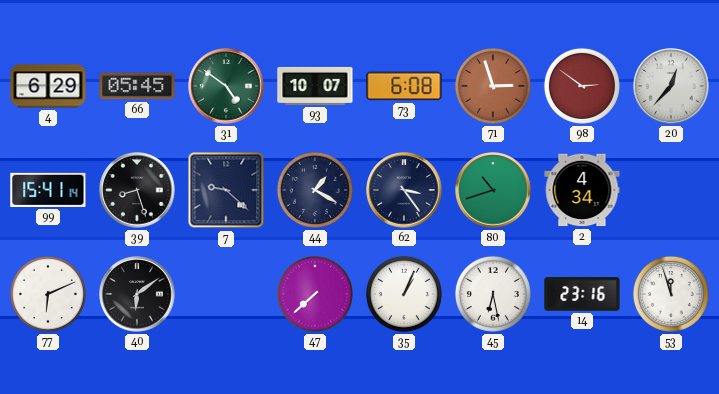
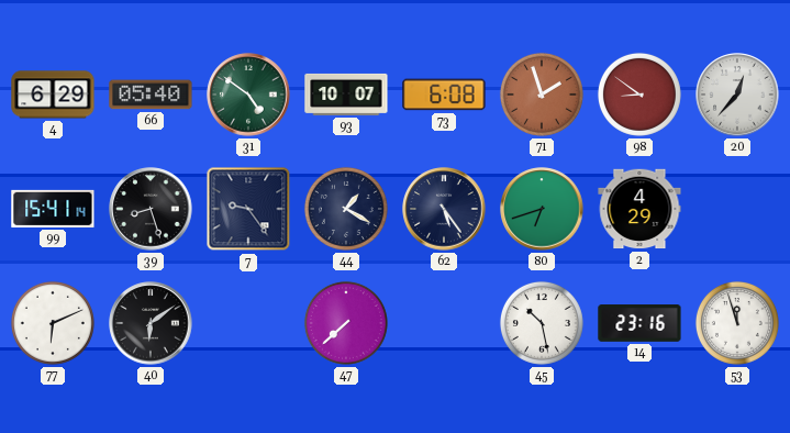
66: 05:45 -> 05:40
71: 2:57 -> 1:57
98: 2:51 -> 8:51
7: 9:22 -> 9:24
62: 3:24 -> 5:24
80: 10:42 -> 6:42
2: 4:34 -> 4:29
35: 1:04 -> none
45: 6:28 -> 10:28
